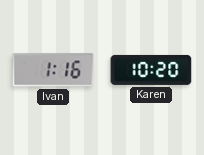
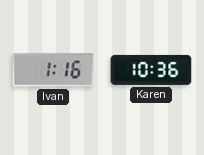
Karen: 10:20 -> 10:36
